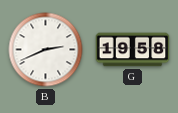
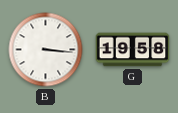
B: 2:41 -> 3:16
